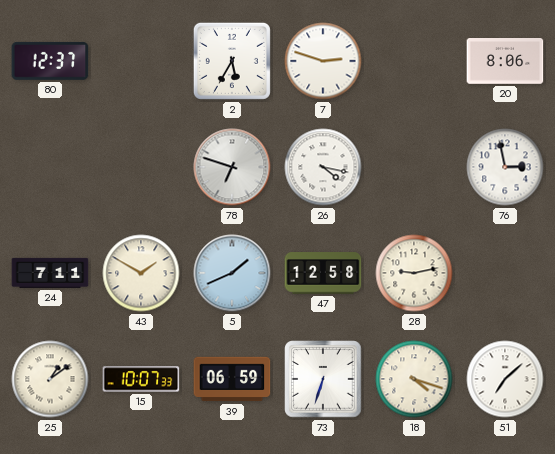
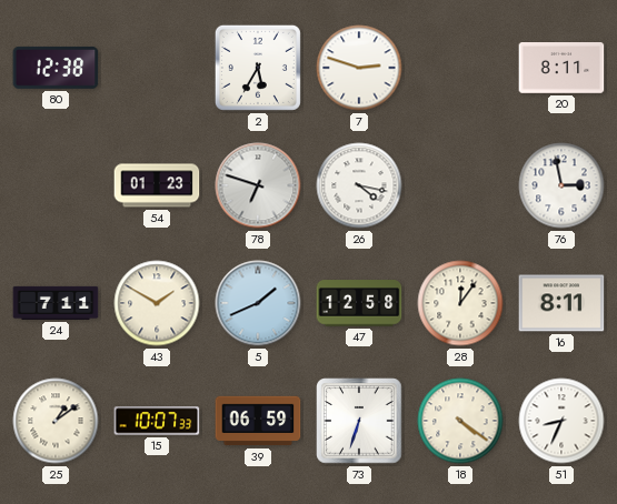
80: 12:37 -> 12:38
20: 8:06 -> 8:11
54: none -> 01:23
28: 9:13 -> 12:06
16: none -> 8:11
18: 4:18 -> 4:21
51: 7:08 -> 8:34
